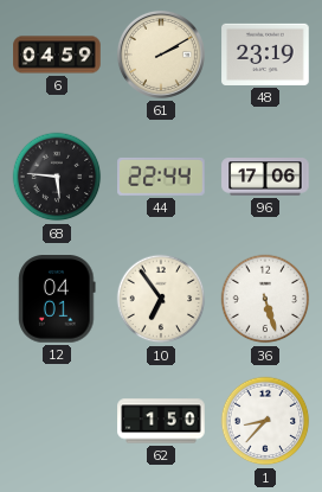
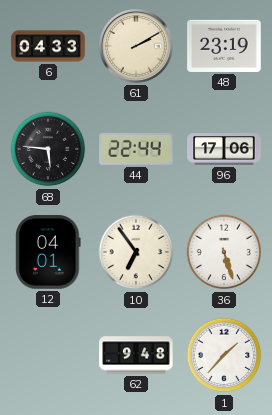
6: 04:59 -> 04:33
62: 1:50 -> 9:48
1: 8:37 -> 1:37
